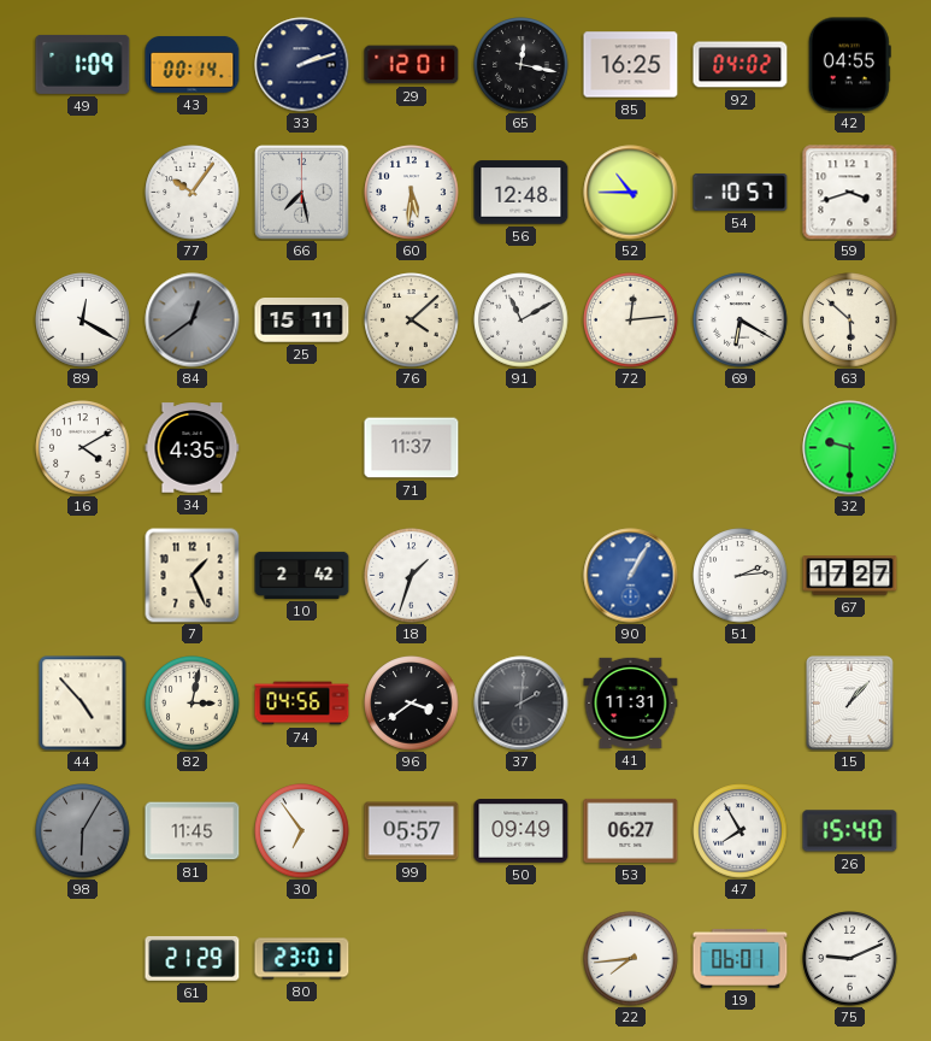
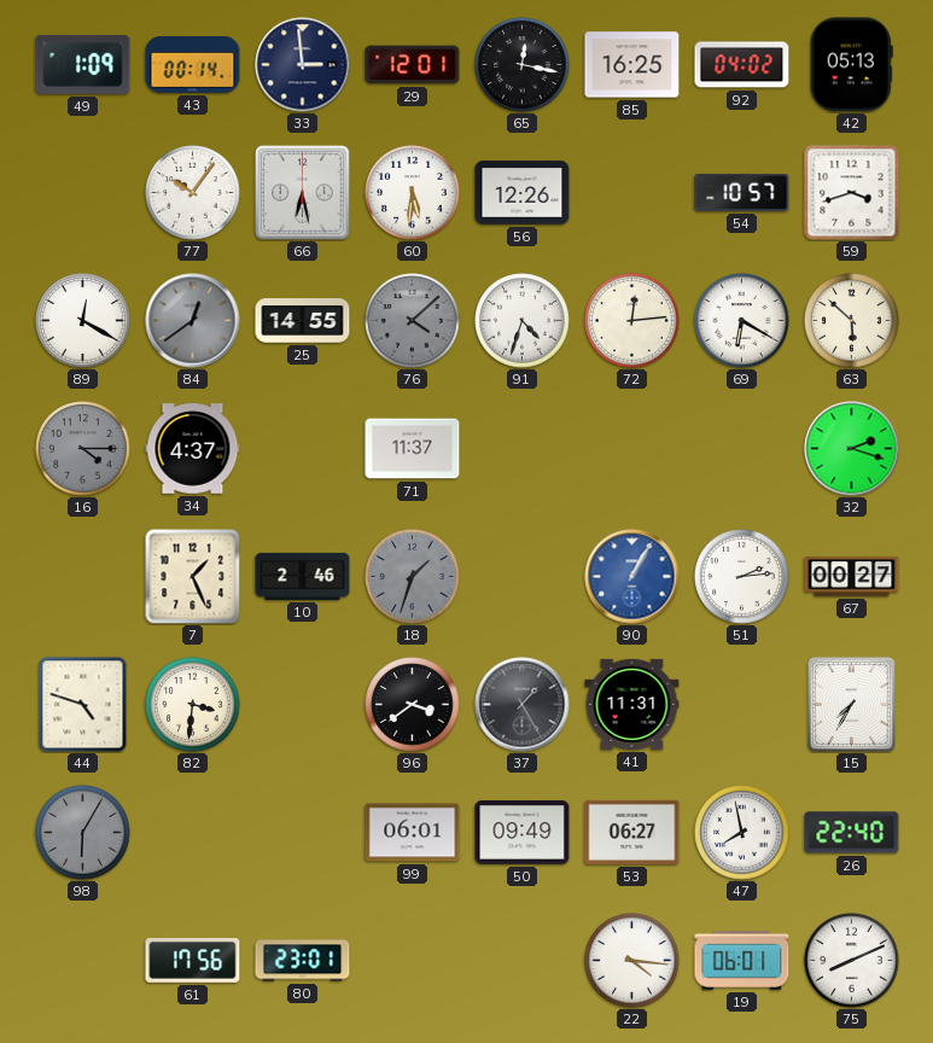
33: 2:12 -> 2:59
42: 04:55 -> 05:13
66: 7:28 -> 6:28
56: 12:48 -> 12:26
52: 10:45 -> none
25: 15:11 -> 14:55
76 dial: cream -> grey
91: 11:10 -> 4:33
16: 4:10 -> 4:15
16 dial: white -> grey
34: 4:35 -> 4:37
32: 9:30 -> 2:18
10: 2:42 -> 2:46
18 dial: white -> grey
67: 17:27 -> 00:27
44: 4:53 -> 4:48
82: 3:02 -> 3:31
74: 04:56 -> none
37: 2:01 -> 1:25
15: 1:07 -> 7:35
81: 11:45 -> none
30: 6:54 -> none
99: 05:57 -> 06:01
47: 7:55 -> 7:58
26: 15:40 -> 22:40
61: 21:29 -> 17:56
22: 7:44 -> 4:16
75: 9:11 -> 8:11
